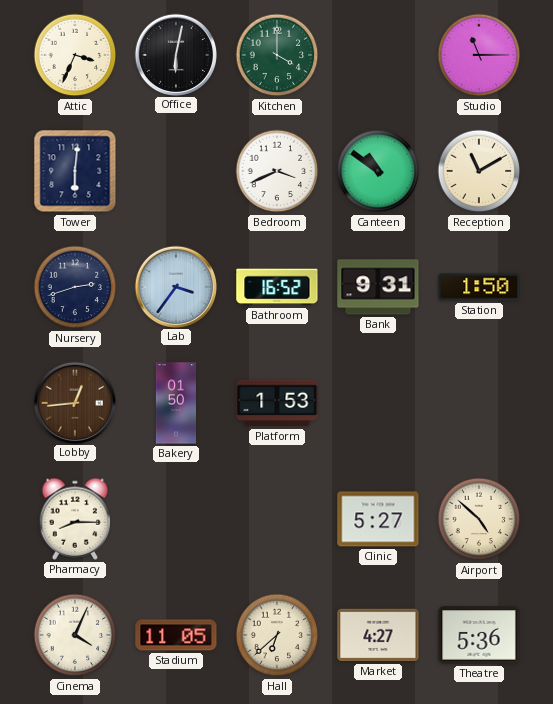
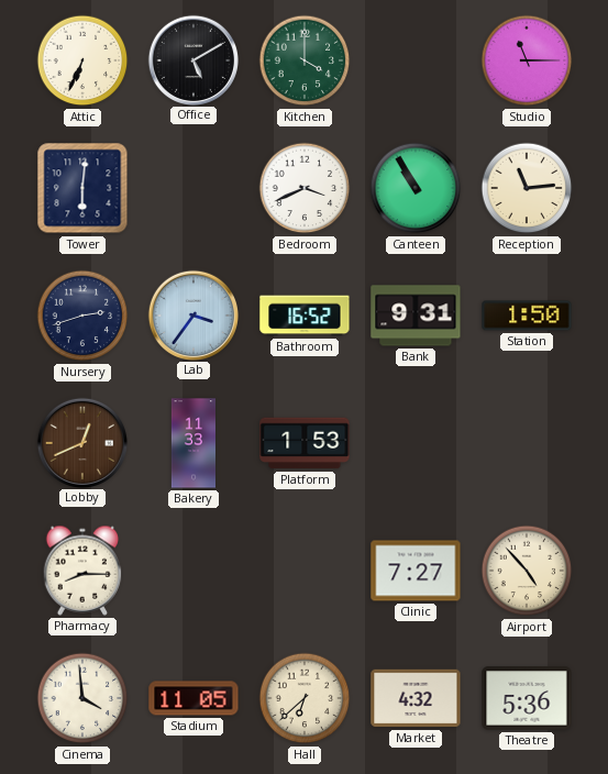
Attic: 3:34 -> 6:34
Office: 6:02 -> 5:10
Canteen: 10:51 -> 10:55
Reception: 11:10 -> 11:14
Lobby: 12:44 -> 12:41
Bakery: 01:50 -> 11:33
Clinic: 5:27 -> 7:27
Airport: 4:52 -> 4:53
Cinema: 4:04 -> 3:59
Market: 4:27 -> 4:32
